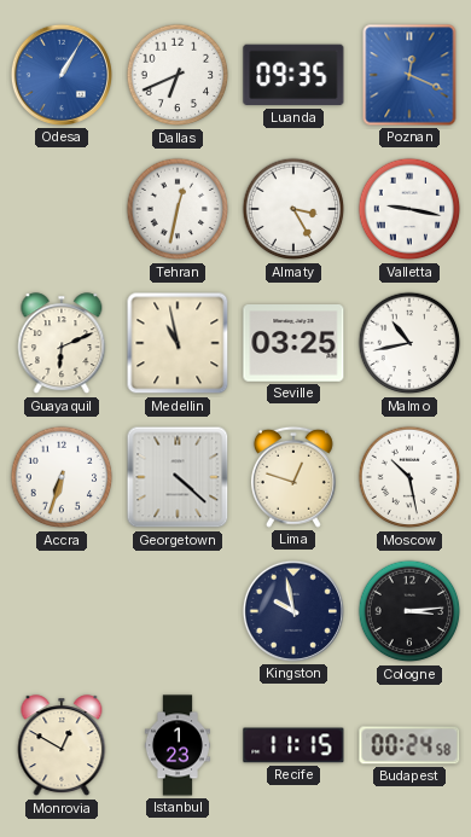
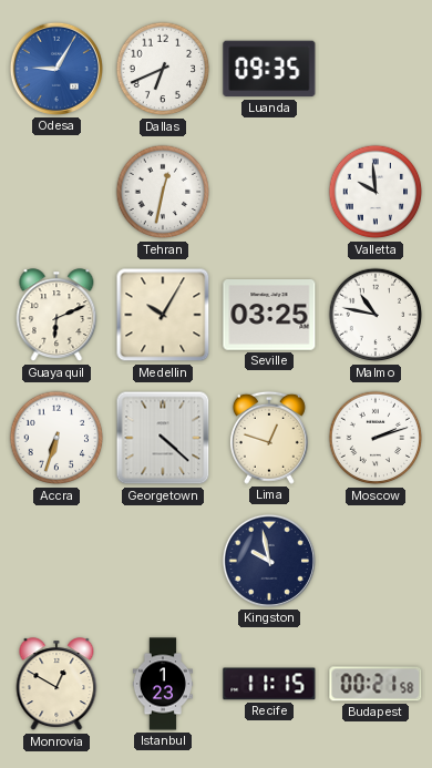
Odesa: 1:05 -> 9:05
Poznan: 12:19 -> none
Almaty: 3:25 -> none
Valletta: 9:17 -> 9:59
Medellin: 10:58 -> 10:05
Malmo: 10:43 -> 10:47
Moscow: 10:28 -> 2:12
Cologne: 3:14 -> none
Budapest: 00:24 -> 00:21
